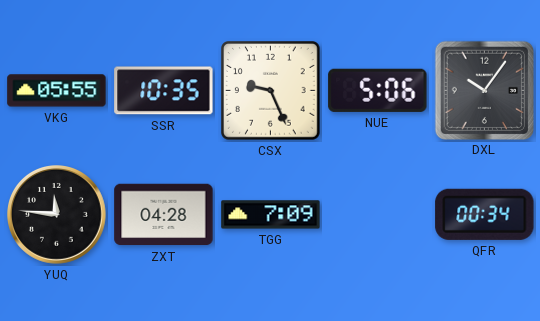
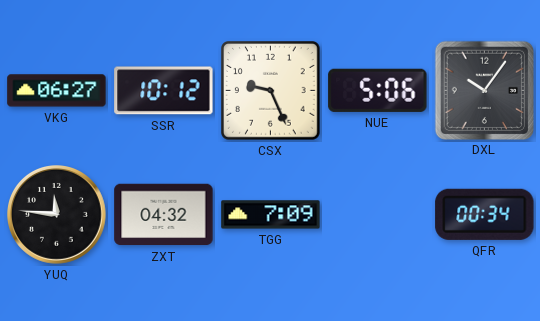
VKG: 05:55 -> 06:27
SSR: 10:35 -> 10:12
ZXT: 04:28 -> 04:32
